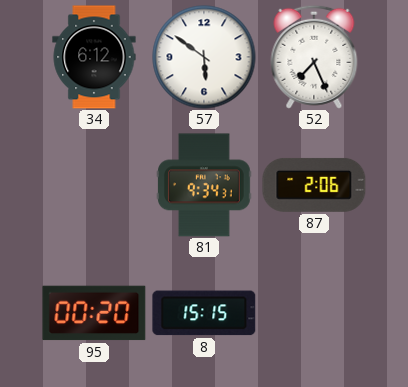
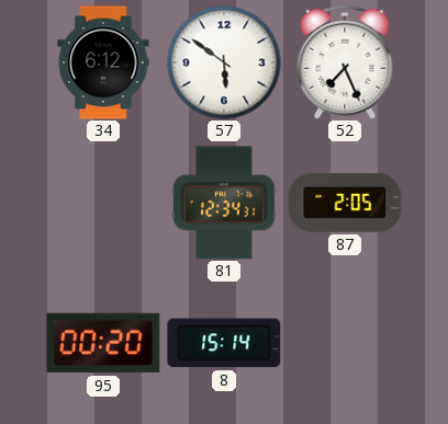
81: 9:34 -> 12:34
87: 2:06 -> 2:05
8: 15:15 -> 15:14
